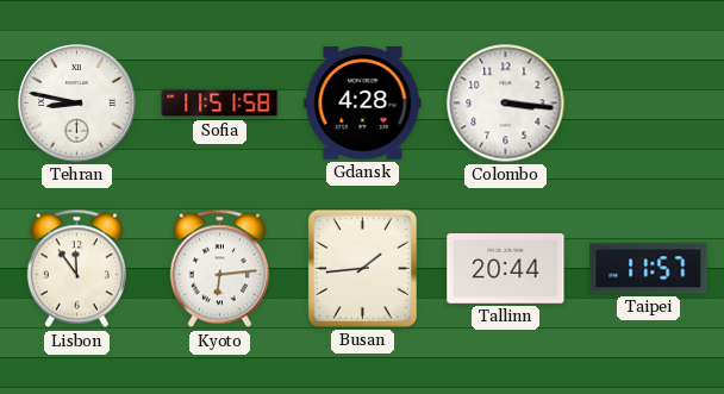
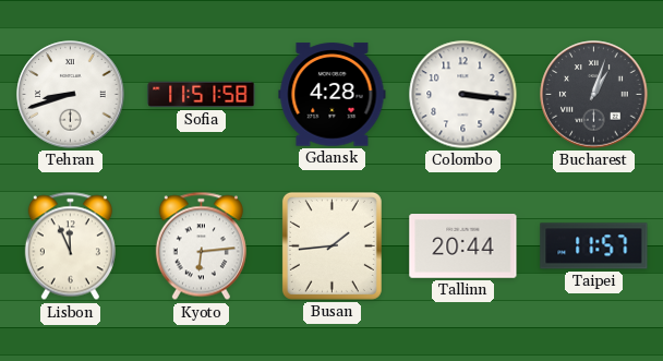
Tehran: 8:47 -> 8:42
Bucharest: none -> 1:03
Lisbon: 11:54 -> 11:56
